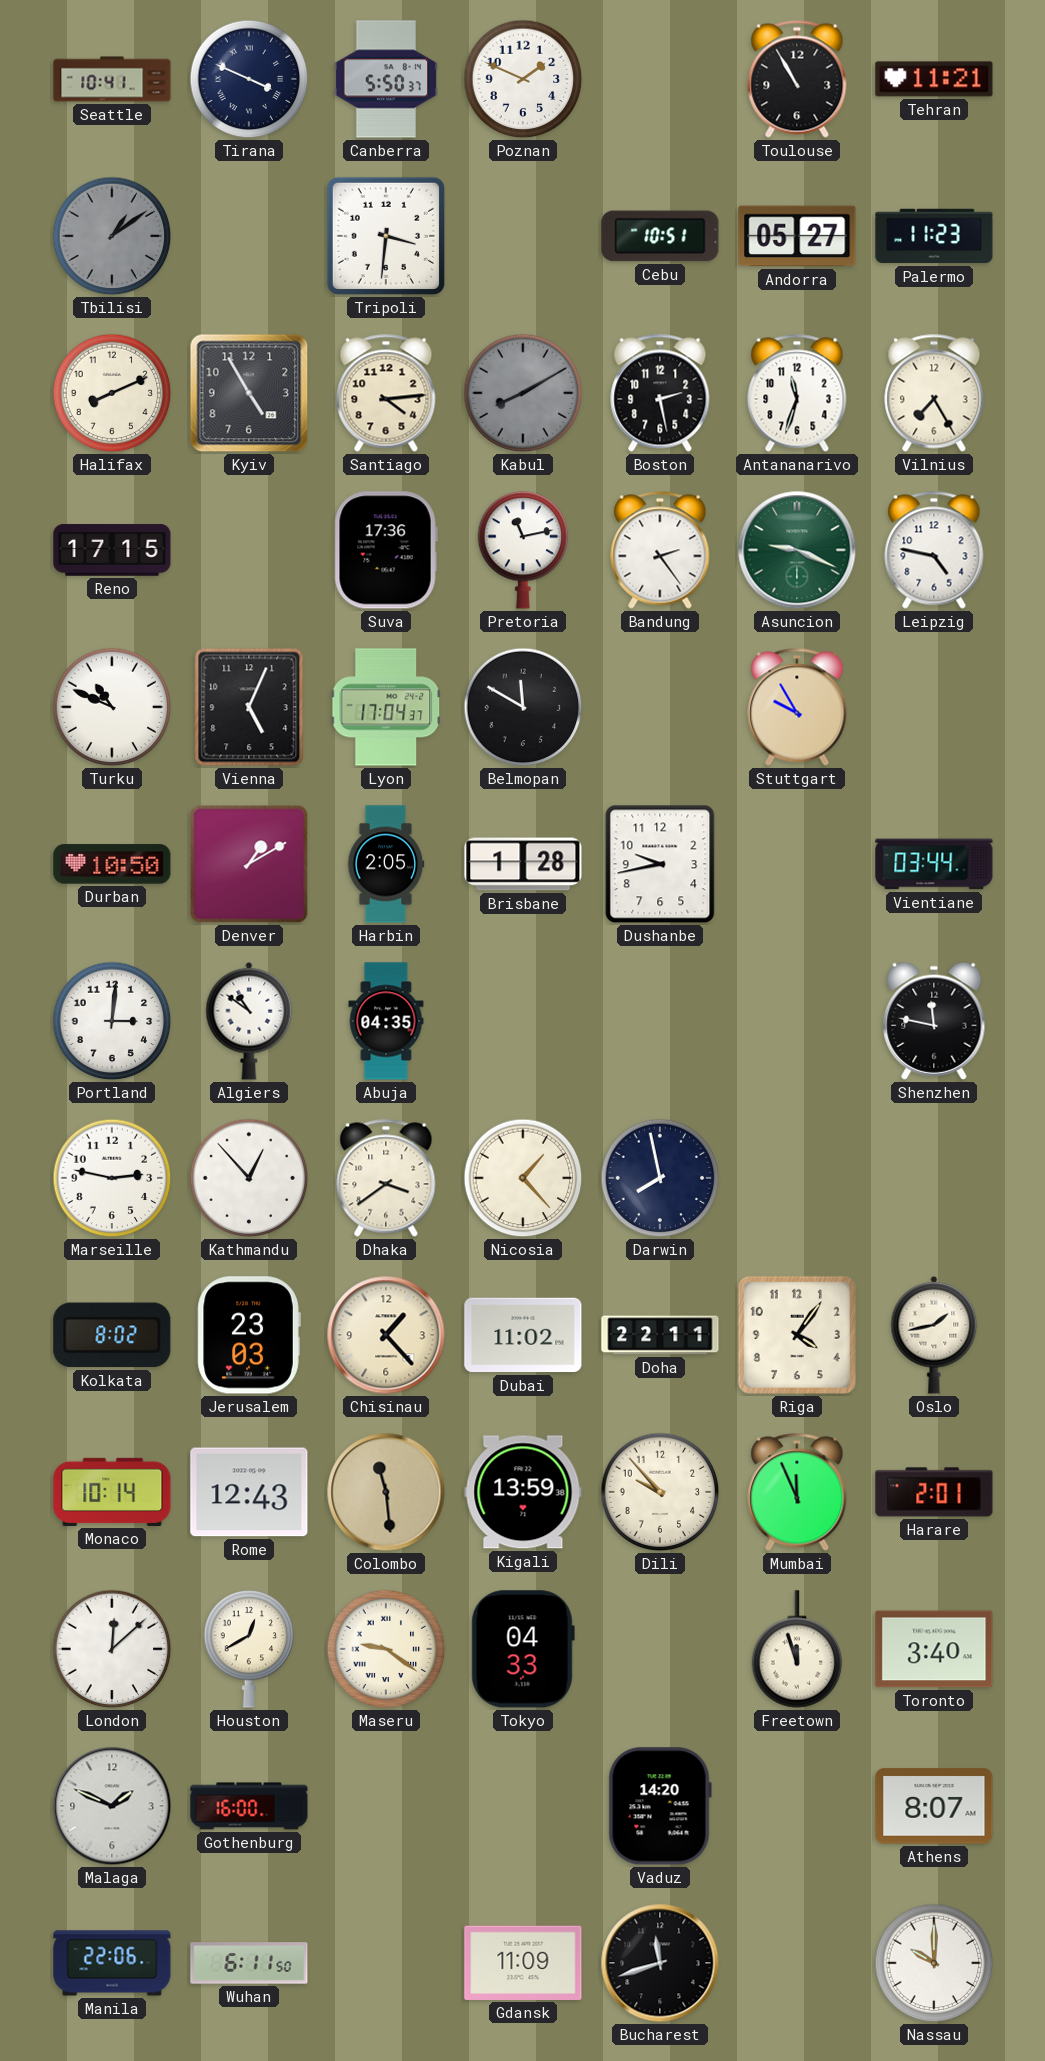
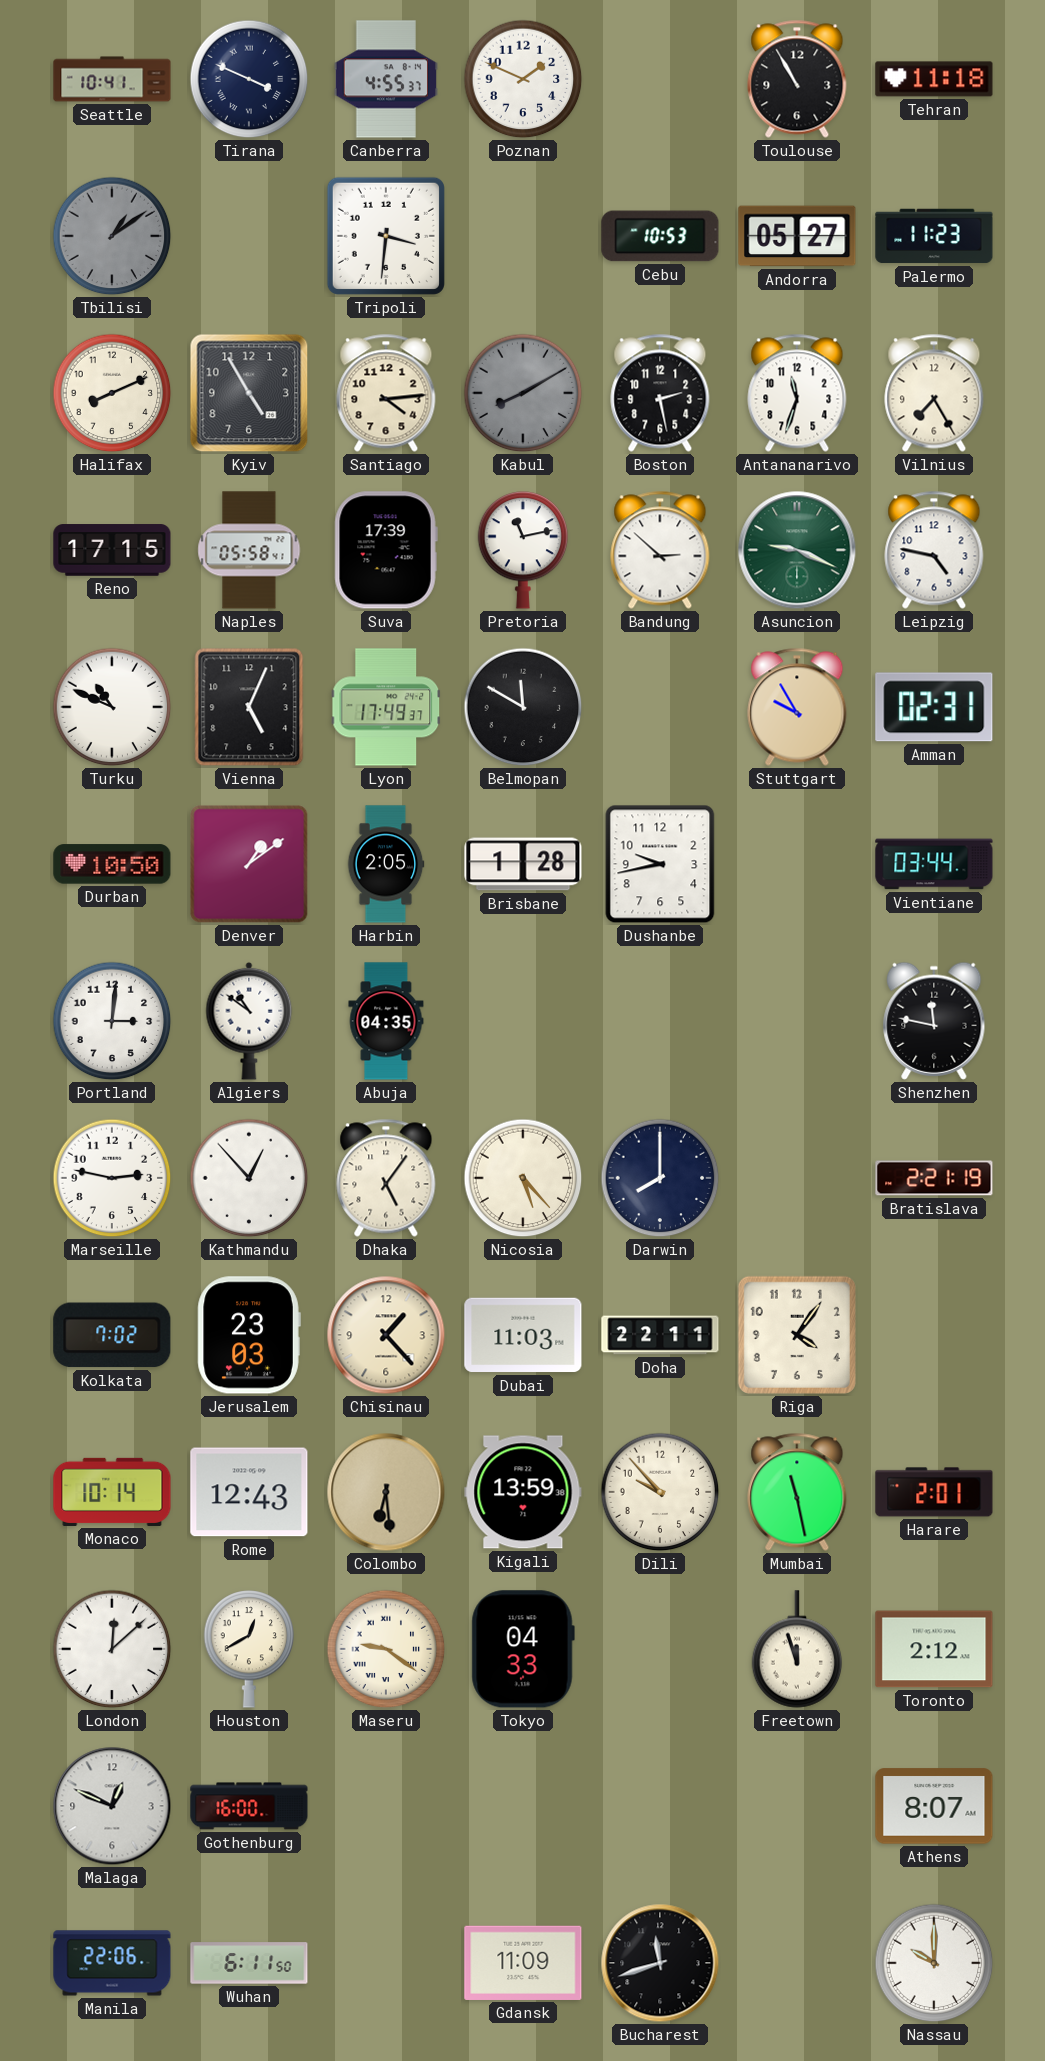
Canberra: 5:50 -> 4:55
Tehran: 11:21 -> 11:18
Cebu: 10:51 -> 10:53
Naples: none -> 05:58
Suva: 17:36 -> 17:39
Bandung: 2:24 -> 2:52
Lyon: 17:04 -> 17:49
Amman: none -> 02:31
Denver: 1:10 -> 1:09
Dhaka: 3:39 -> 5:06
Nicosia: 1:23 -> 5:23
Darwin: 7:58 -> 8:00
Bratislava: none -> 2:21
Kolkata: 8:02 -> 7:02
Dubai: 11:02 -> 11:03
Oslo: 1:43 -> none
Colombo: 11:29 -> 6:29
Mumbai: 11:56 -> 11:28
Toronto: 3:40 -> 2:12
Malaga: 1:49 -> 12:49
Vaduz: 14:20 -> none
